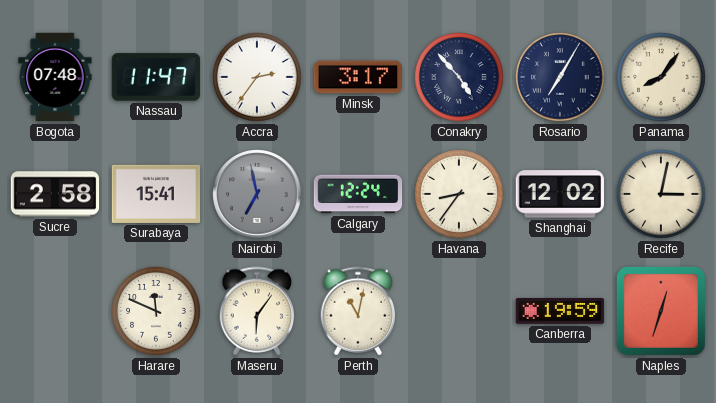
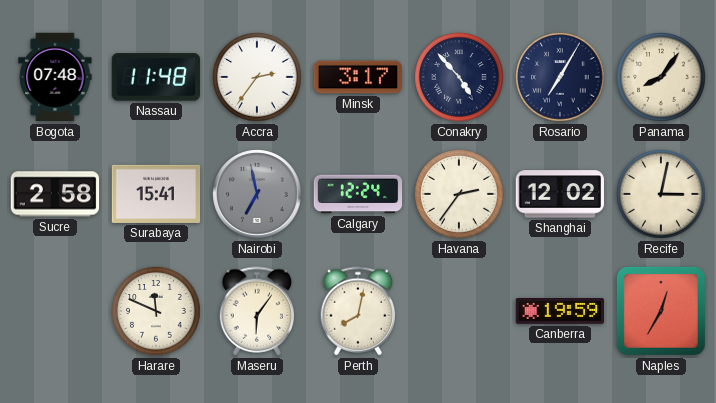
Nassau: 11:47 -> 11:48
Havana: 8:36 -> 2:36
Perth: 11:02 -> 8:02
Naples: 12:33 -> 12:35
